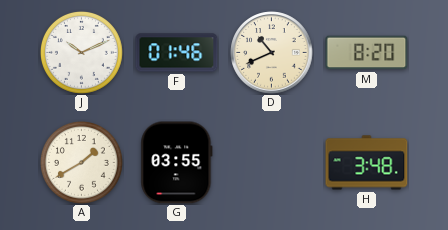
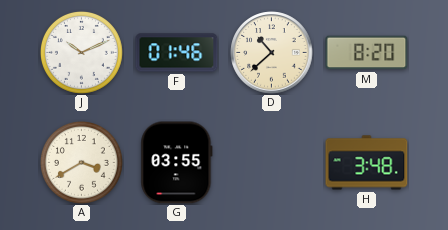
D: 10:41 -> 10:38
A: 1:40 -> 3:40
